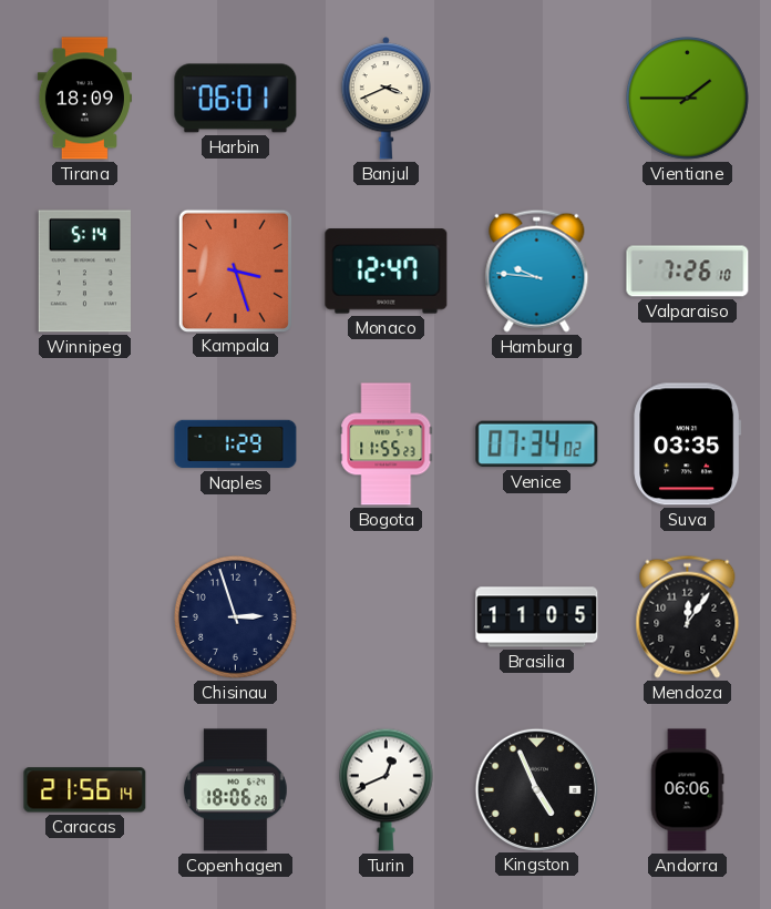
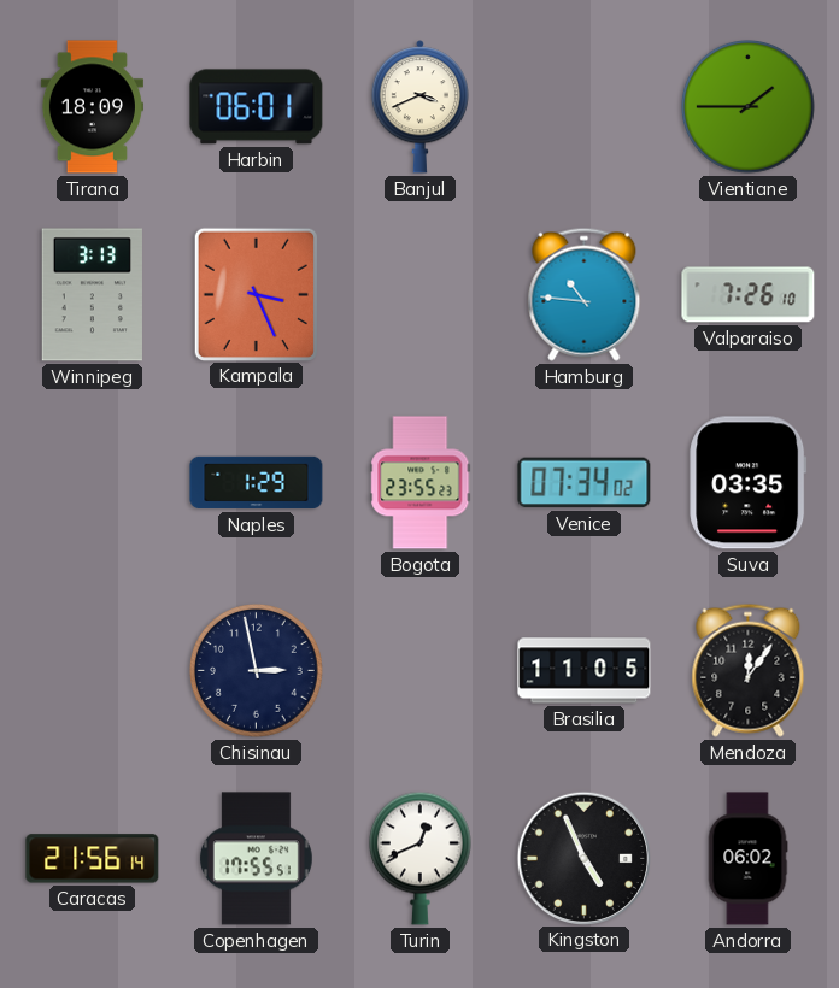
Winnipeg: 5:14 -> 3:13
Kampala: 3:27 -> 3:26
Monaco: 12:47 -> none
Hamburg: 9:46 -> 10:46
Bogota: 11:55 -> 23:55
Chisinau: 2:57 -> 2:58
Copenhagen: 18:06 -> 17:55
Andorra: 06:06 -> 06:02
